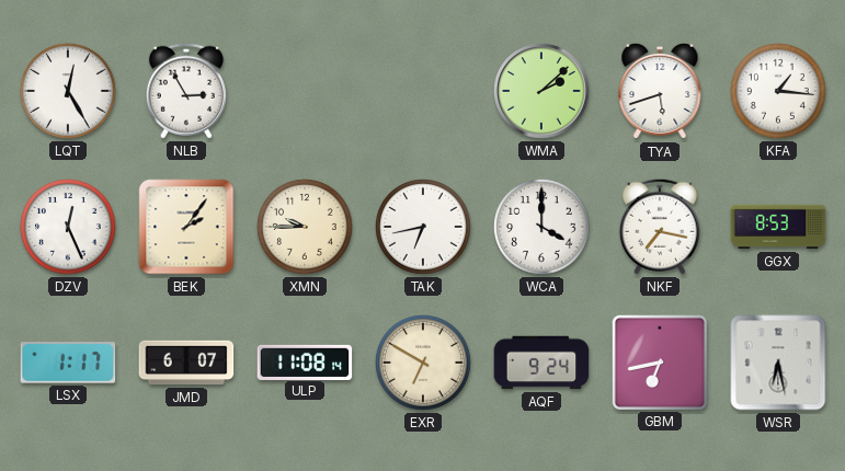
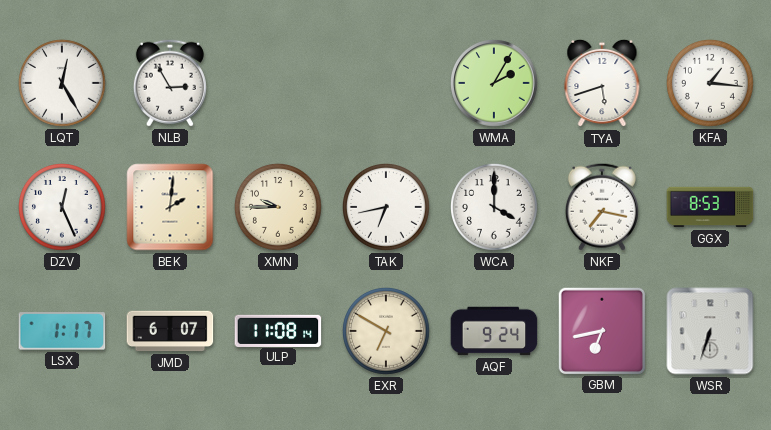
WMA: 2:08 -> 2:05
BEK: 2:06 -> 2:01
WSR: 6:28 -> 6:33
